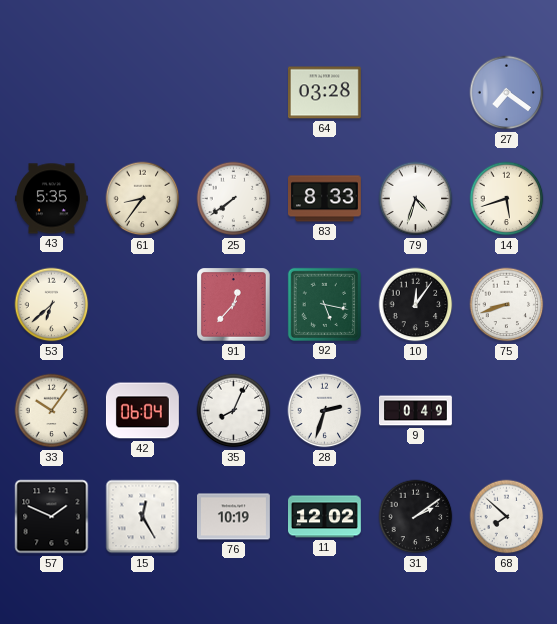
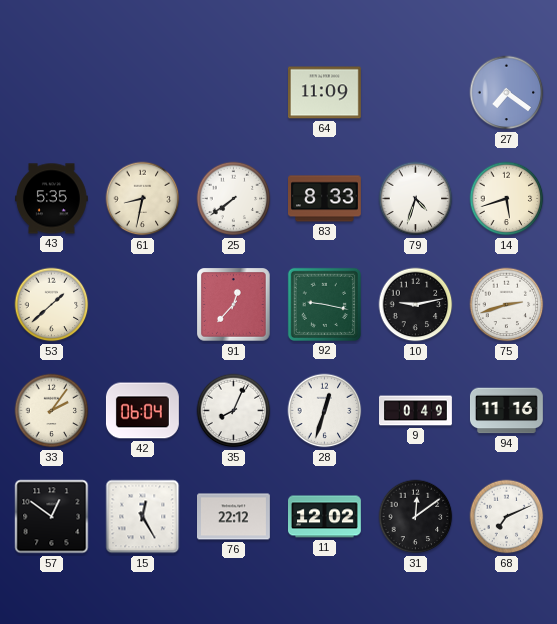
64: 03:28 -> 11:09
61: 8:36 -> 8:32
53: 6:38 -> 1:38
92: 5:17 -> 9:17
10: 12:06 -> 9:13
75: 8:42 -> 2:42
33: 10:06 -> 2:06
28: 2:33 -> 12:33
94: none -> 11:16
57: 1:49 -> 12:51
76: 10:19 -> 22:12
31: 2:09 -> 12:09
68: 7:52 -> 7:11
